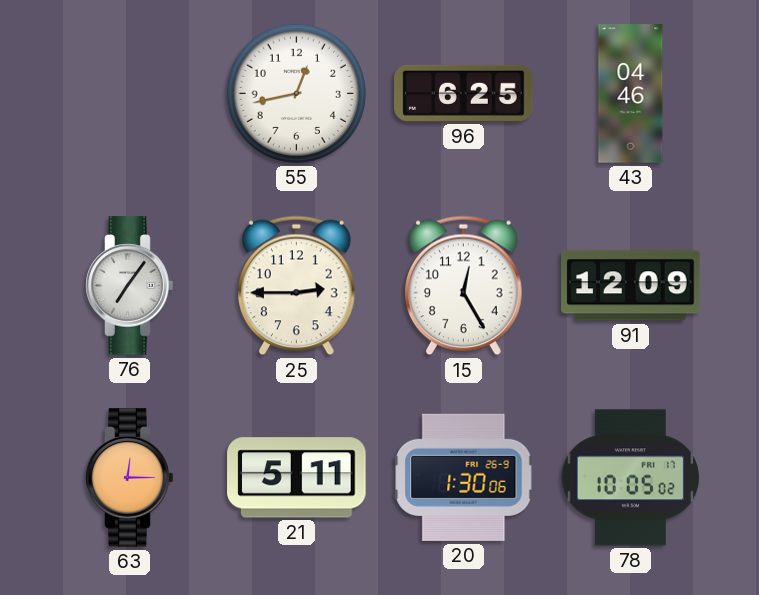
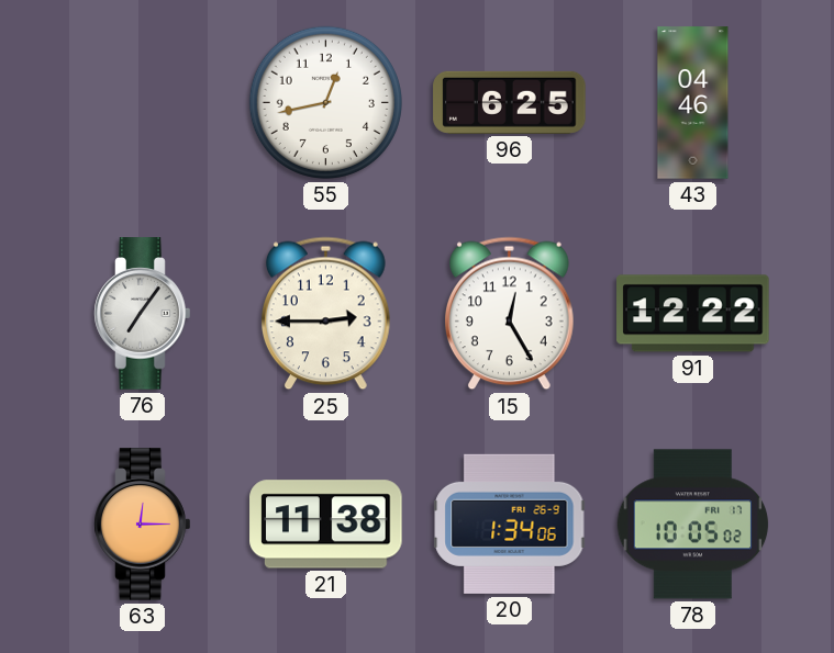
91: 12:09 -> 12:22
21: 5:11 -> 11:38
20: 1:30 -> 1:34
